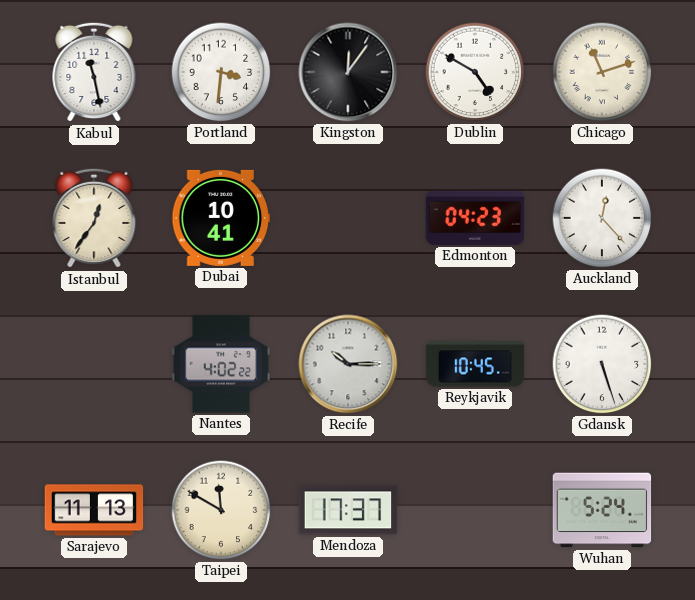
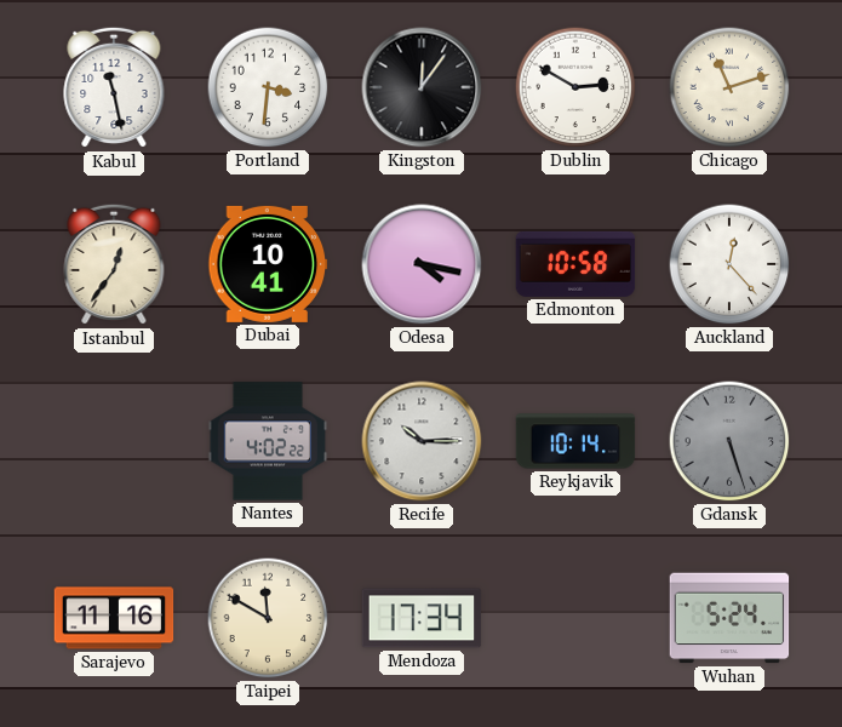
Dublin: 4:50 -> 2:50
Odesa: none -> 4:17
Edmonton: 04:23 -> 10:58
Reykjavik: 10:45 -> 10:14
Gdansk dial: white -> grey
Sarajevo: 11:13 -> 11:16
Mendoza: 17:37 -> 17:34
